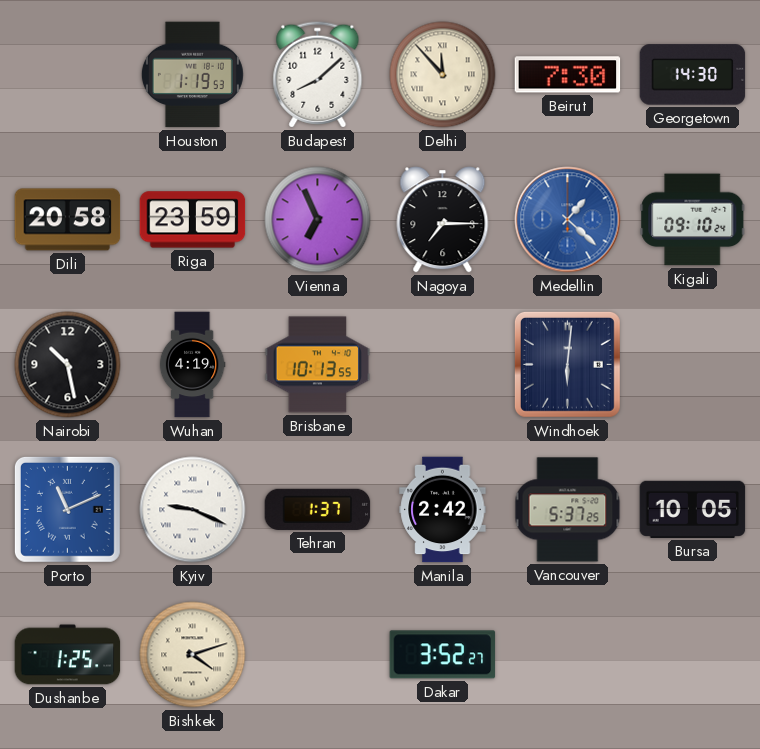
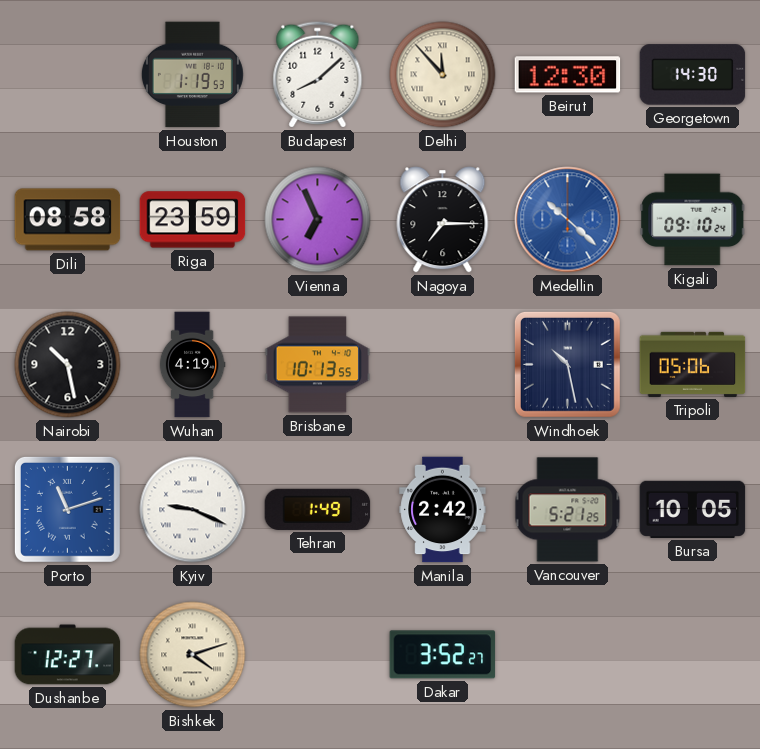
Beirut: 7:30 -> 12:30
Dili: 20:58 -> 08:58
Medellin: 1:22 -> 10:22
Windhoek: 6:01 -> 10:28
Tripoli: none -> 05:06
Porto: 11:11 -> 11:12
Tehran: 1:37 -> 1:49
Vancouver: 5:37 -> 5:21
Dushanbe: 1:25 -> 12:27
